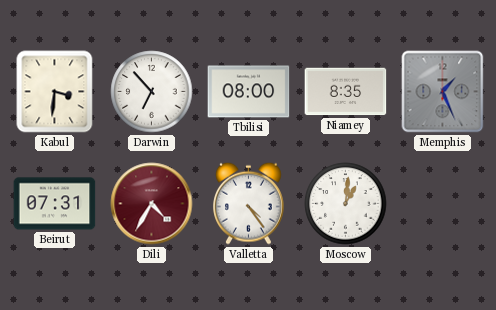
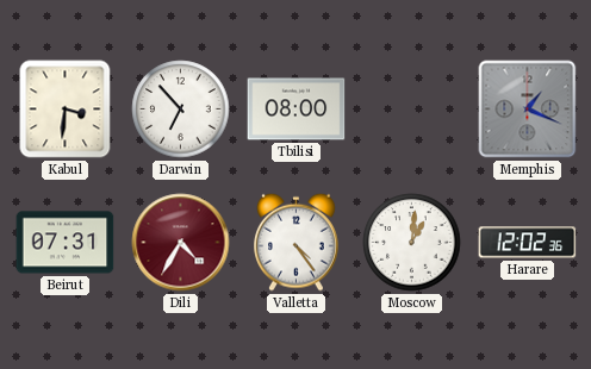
Niamey: 8:35 -> none
Memphis: 1:26 -> 1:19
Harare: none -> 12:02
